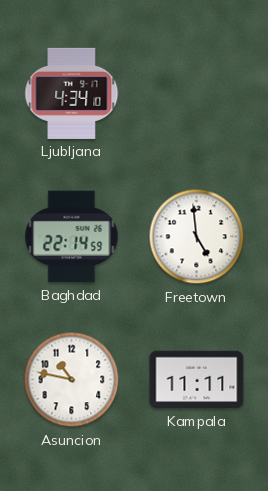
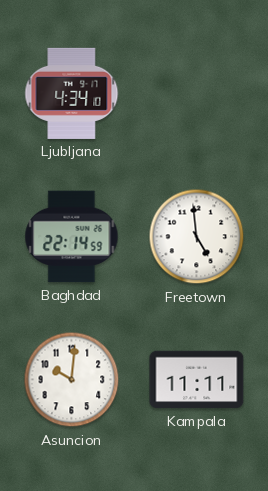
Asuncion: 10:47 -> 10:01
